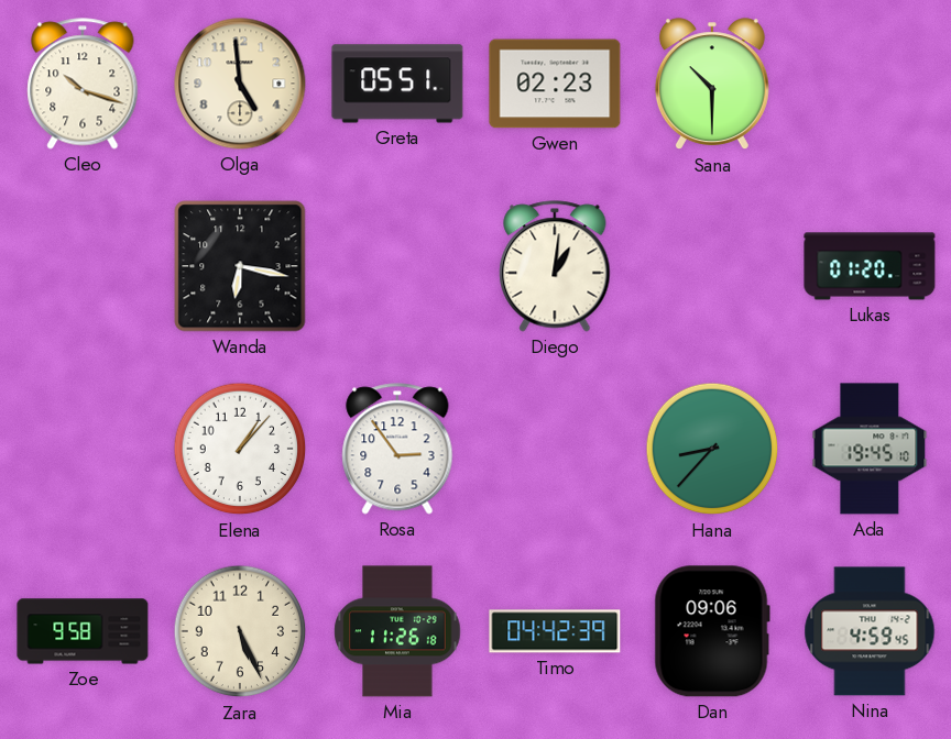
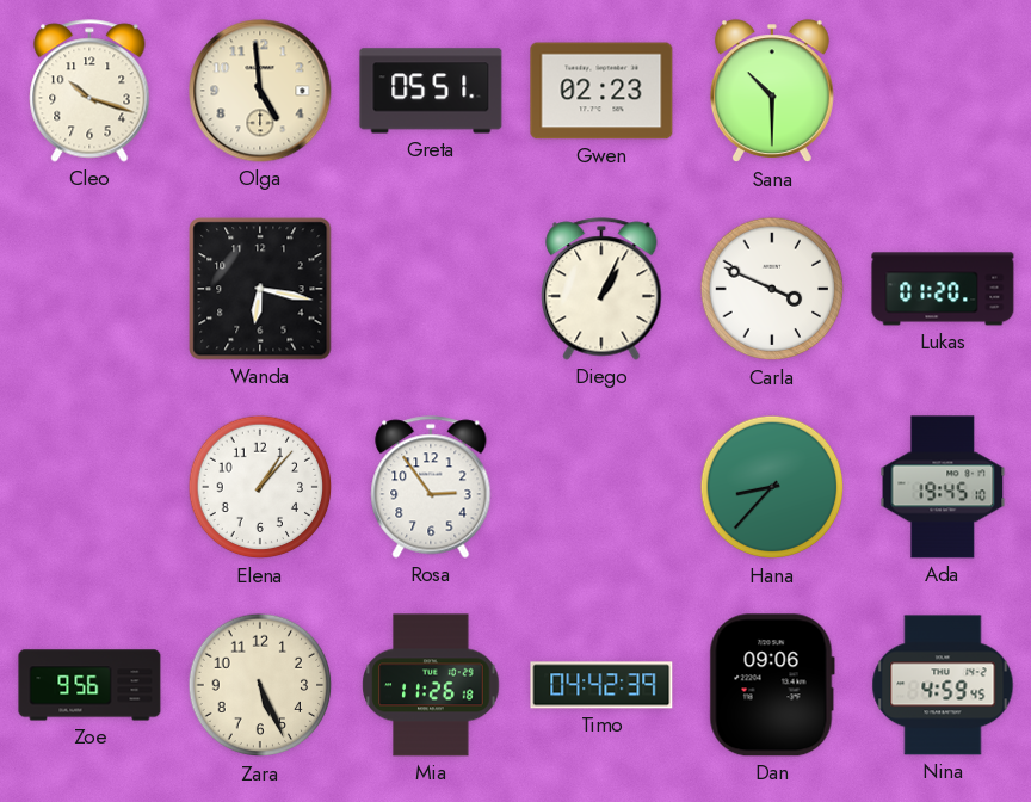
Diego: 1:01 -> 1:04
Carla: none -> 3:49
Zoe: 9:58 -> 9:56
